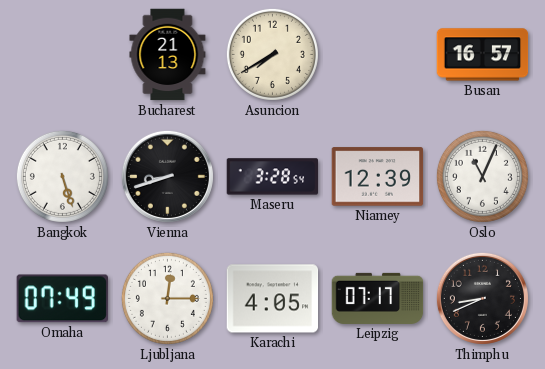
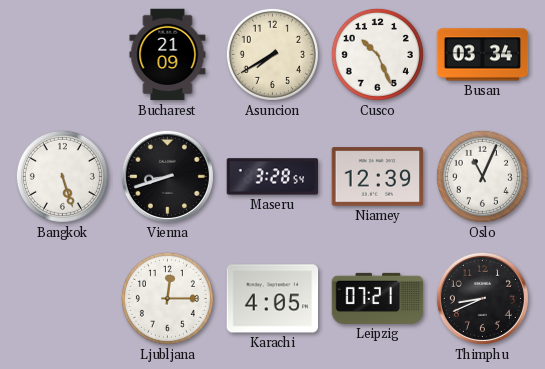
Bucharest: 21:13 -> 21:09
Cusco: none -> 10:26
Busan: 16:57 -> 03:34
Omaha: 07:49 -> none
Leipzig: 07:17 -> 07:21
